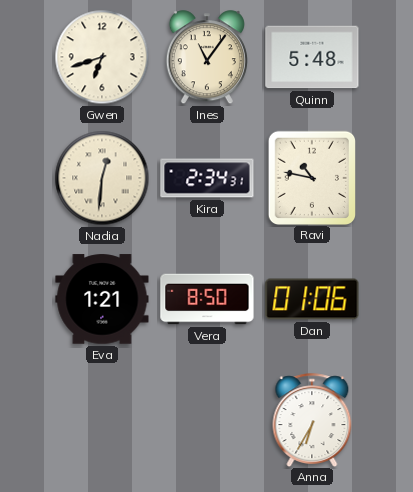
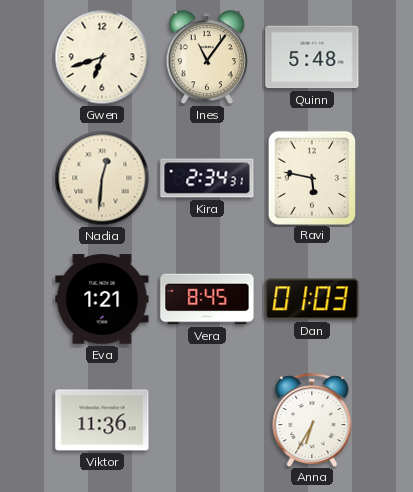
Ravi: 10:47 -> 5:47
Vera: 8:50 -> 8:45
Dan: 01:06 -> 01:03
Viktor: none -> 11:36
